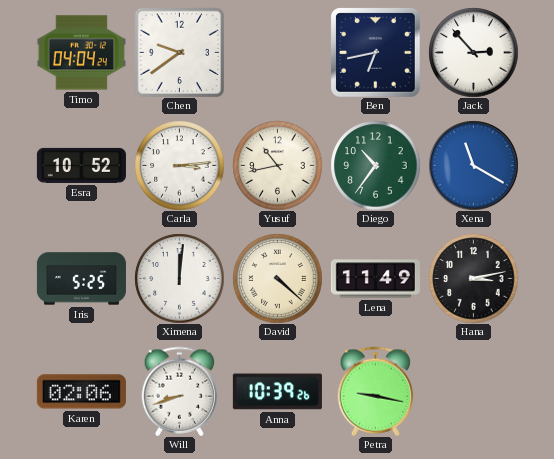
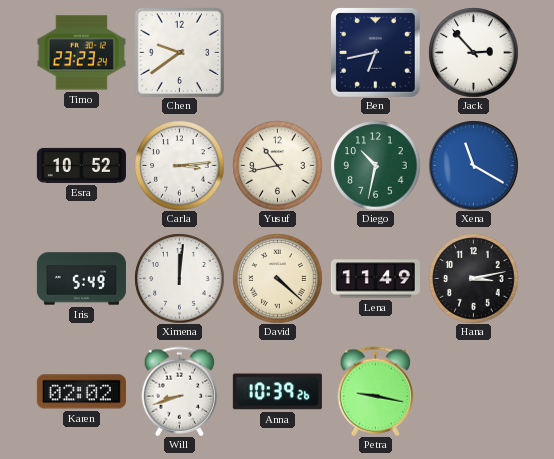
Timo: 04:04 -> 23:23
Diego: 10:36 -> 10:32
Iris: 5:25 -> 5:49
Karen: 02:06 -> 02:02
